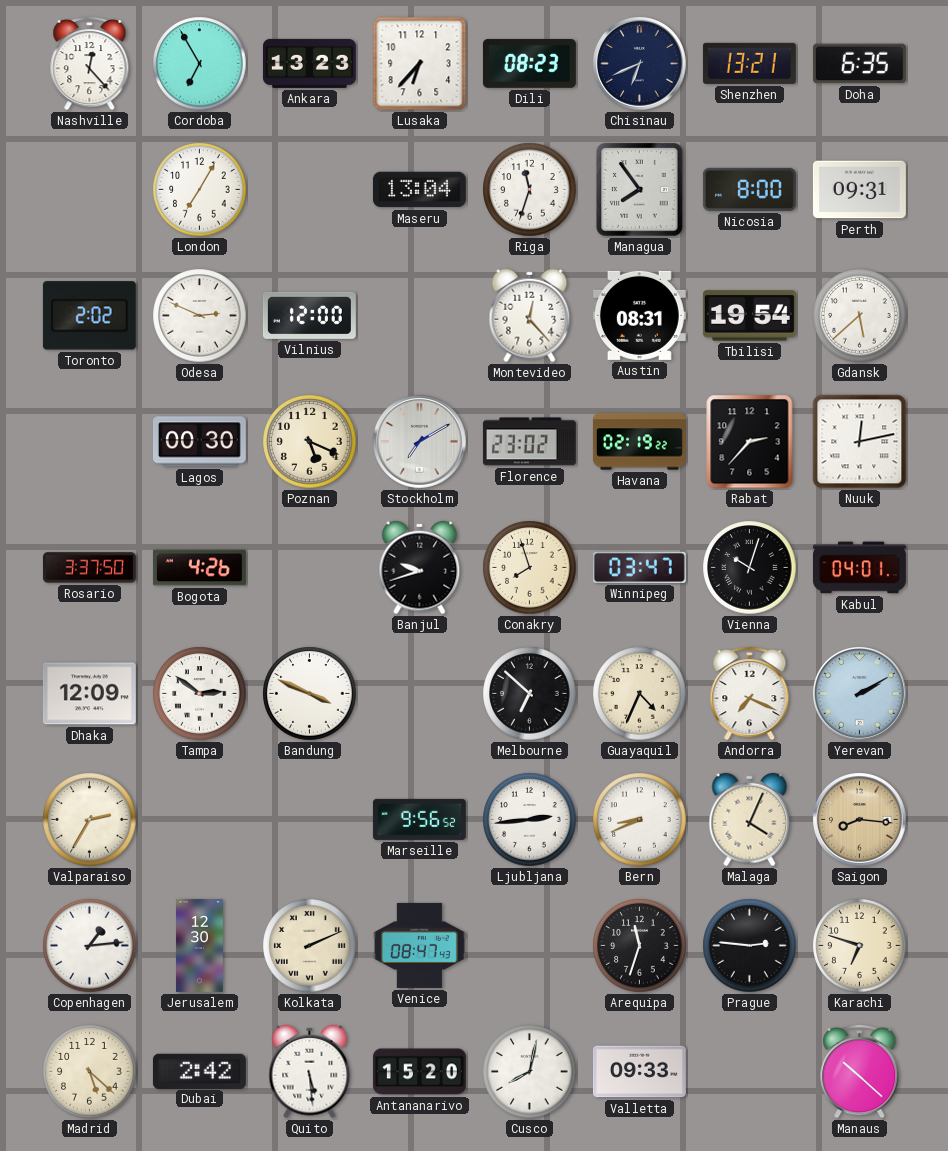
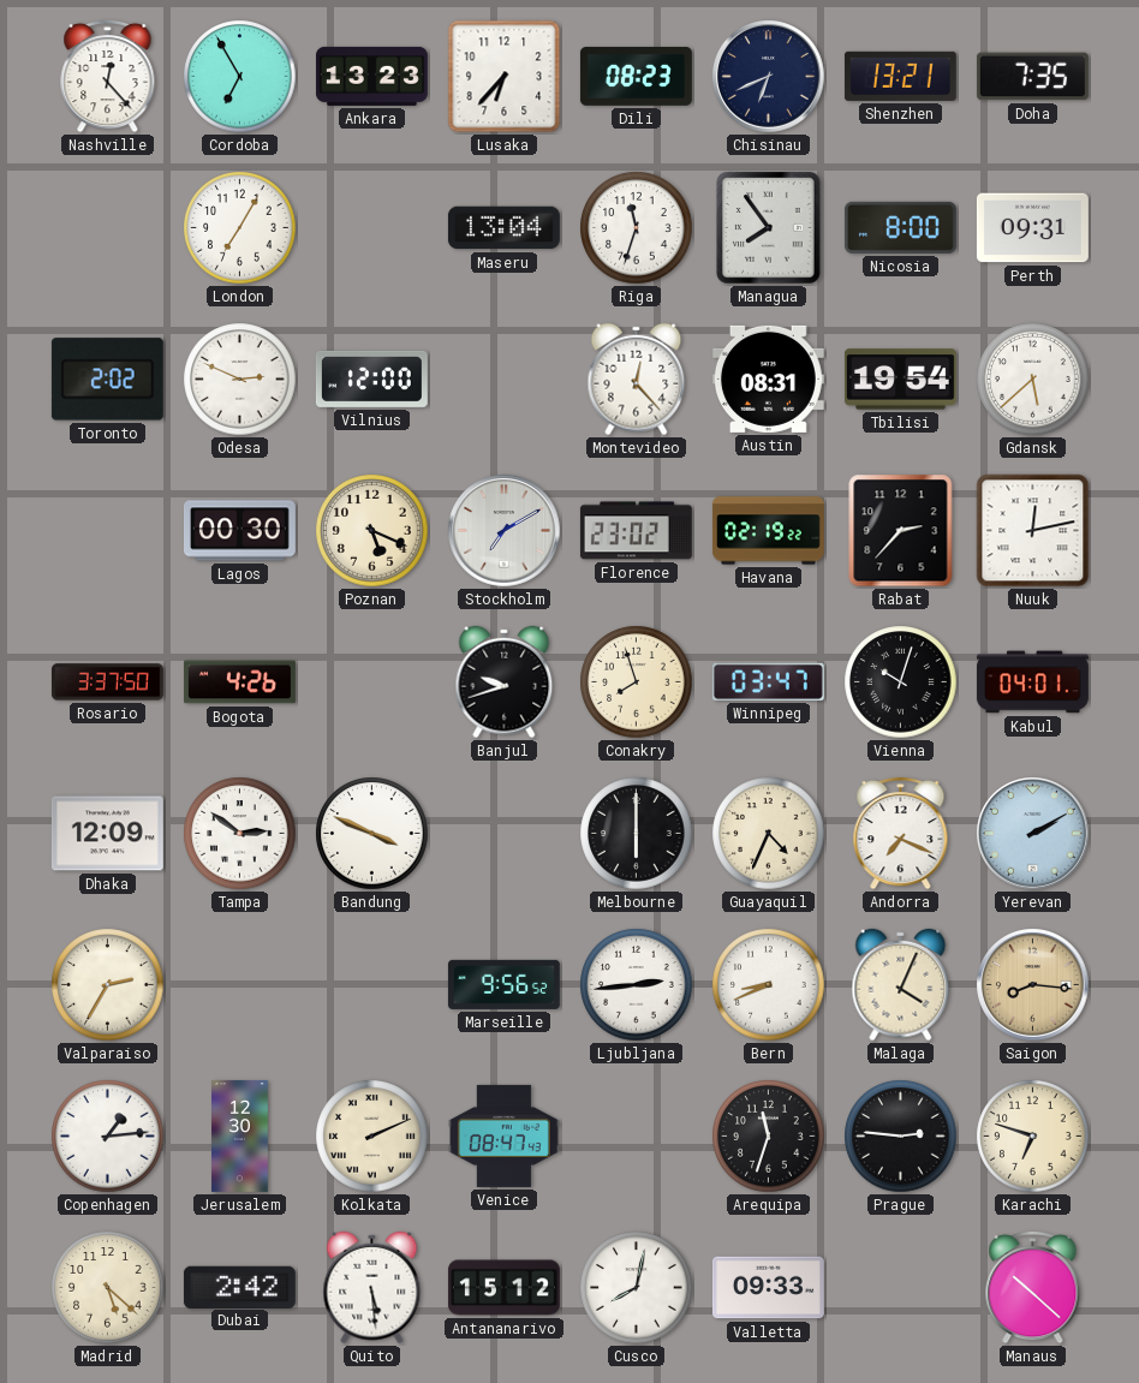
Doha: 6:35 -> 7:35
Melbourne: 6:52 -> 6:00
Antananarivo: 15:20 -> 15:12
